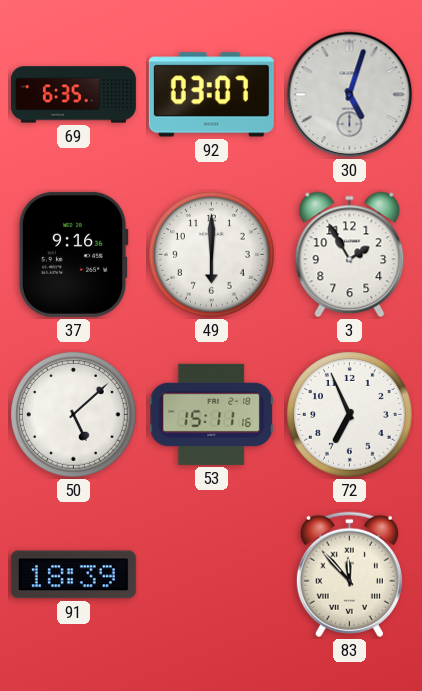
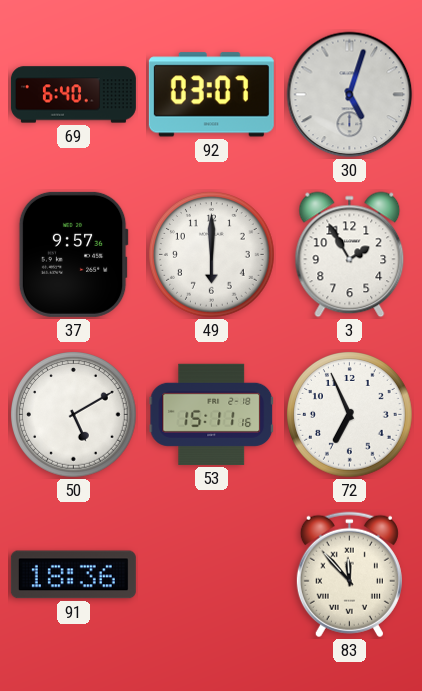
69: 6:35 -> 6:40
37: 9:16 -> 9:57
50: 5:08 -> 5:10
91: 18:39 -> 18:36
